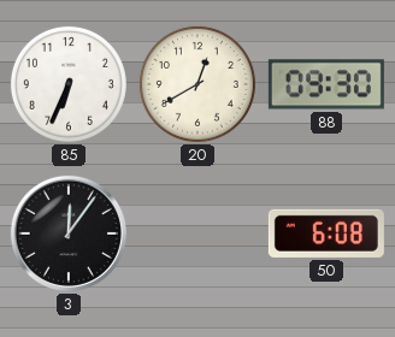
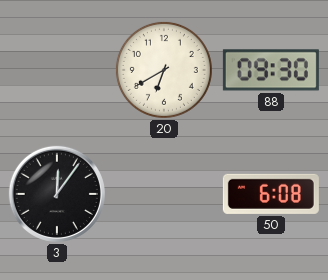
85: 6:34 -> none
20: 12:40 -> 6:40
